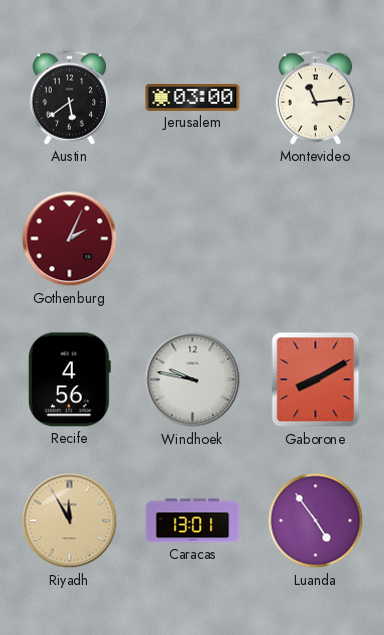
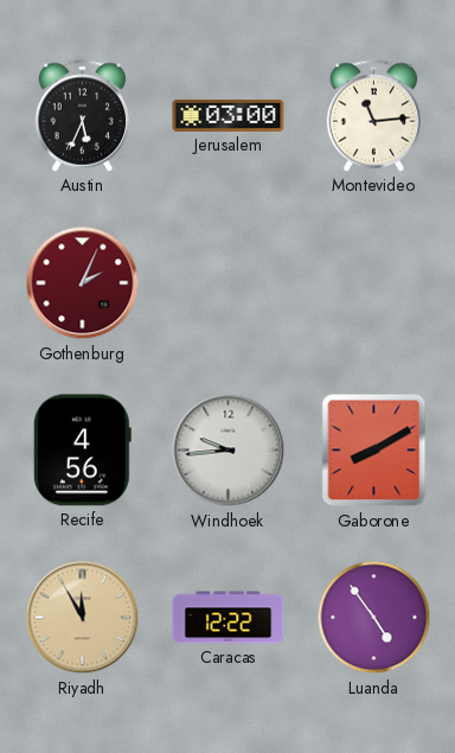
Austin: 5:39 -> 5:34
Windhoek: 9:47 -> 9:44
Caracas: 13:01 -> 12:22
